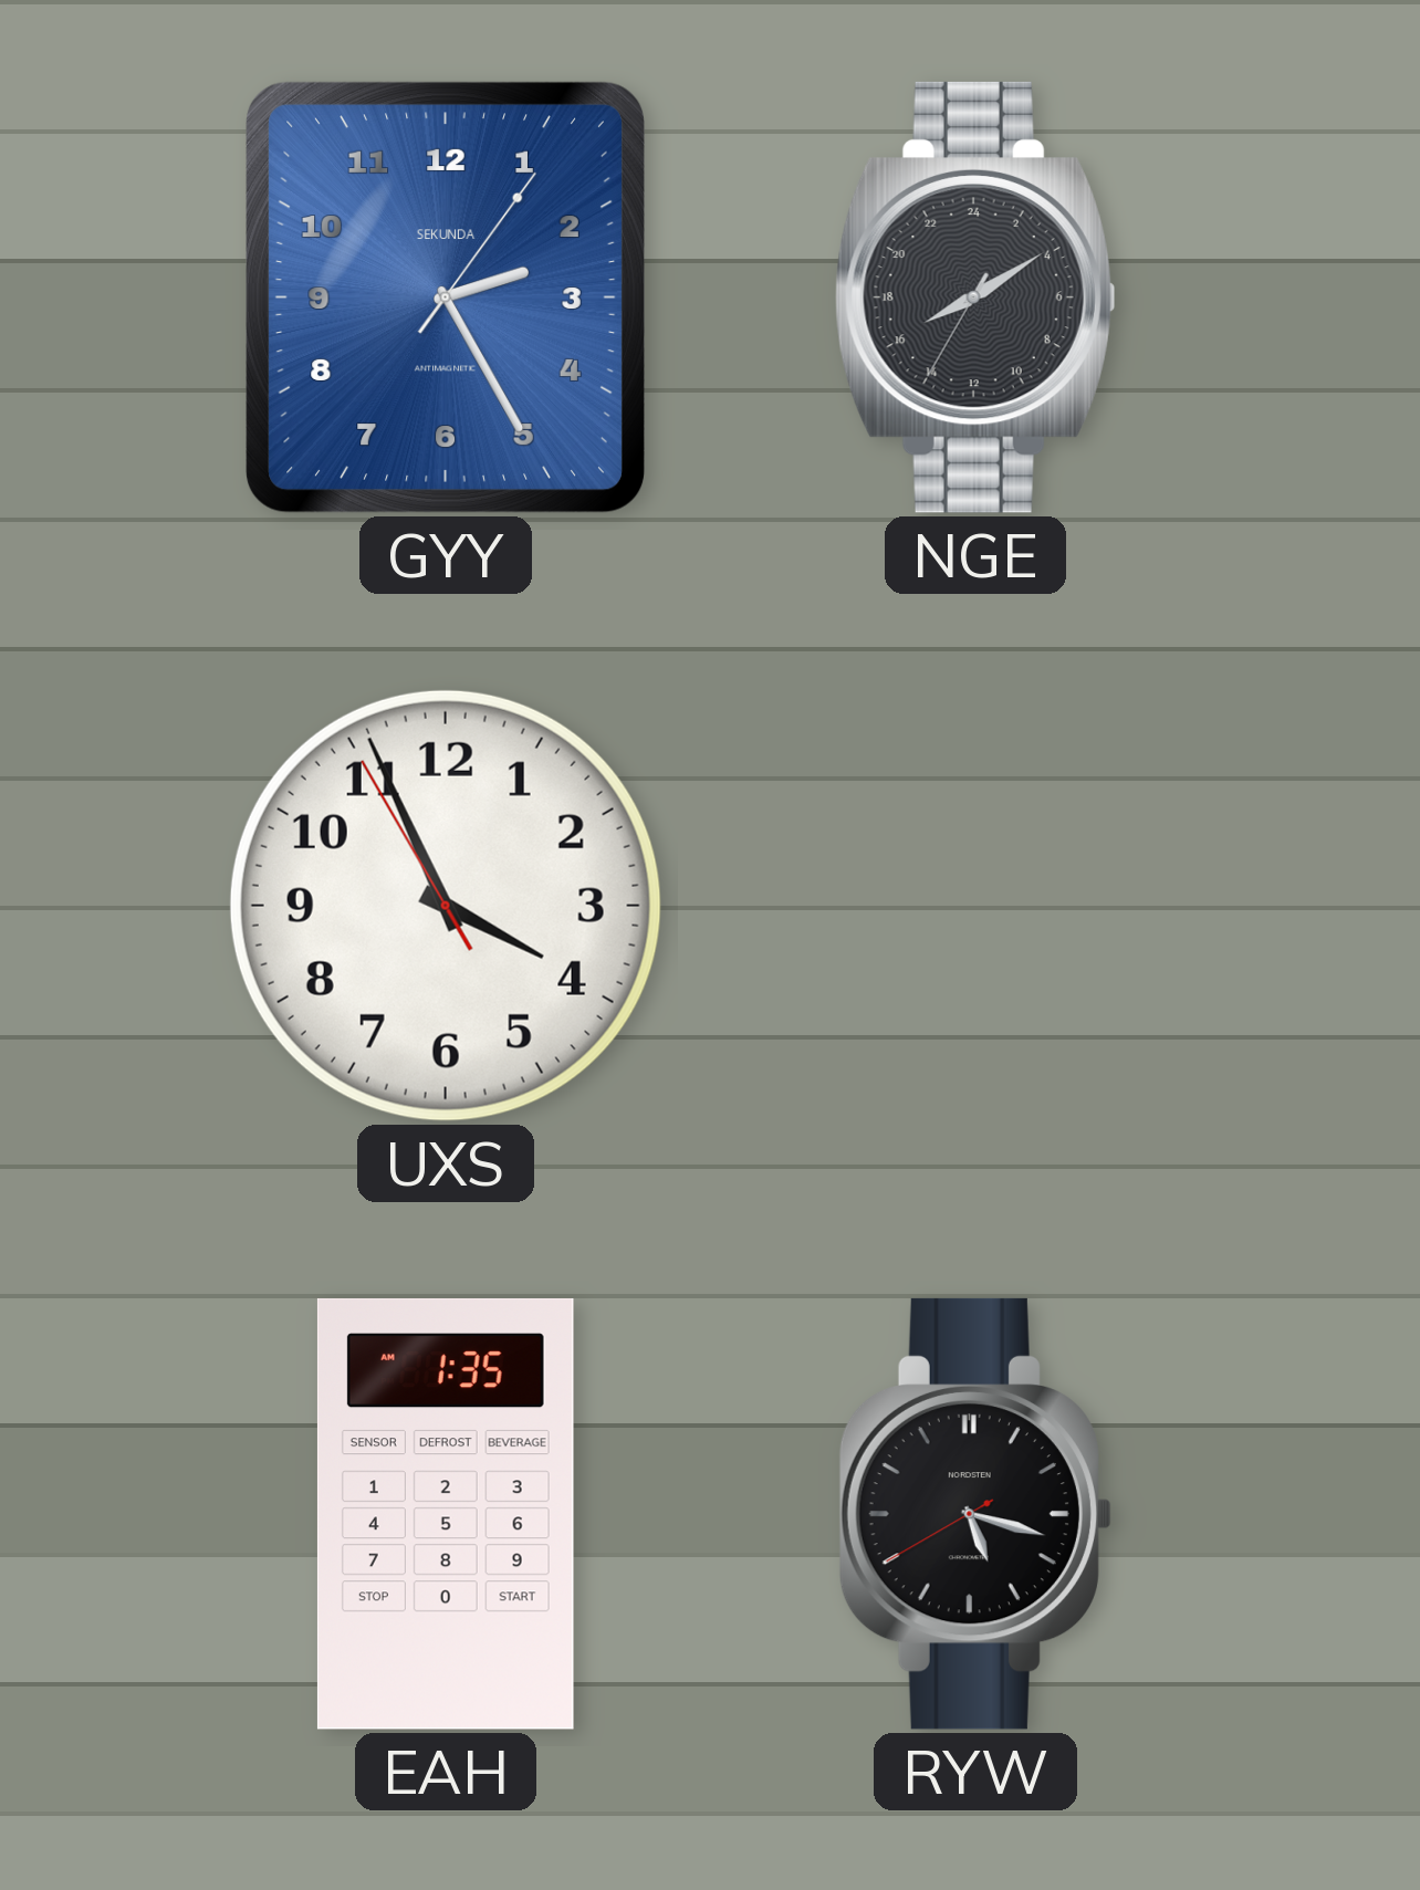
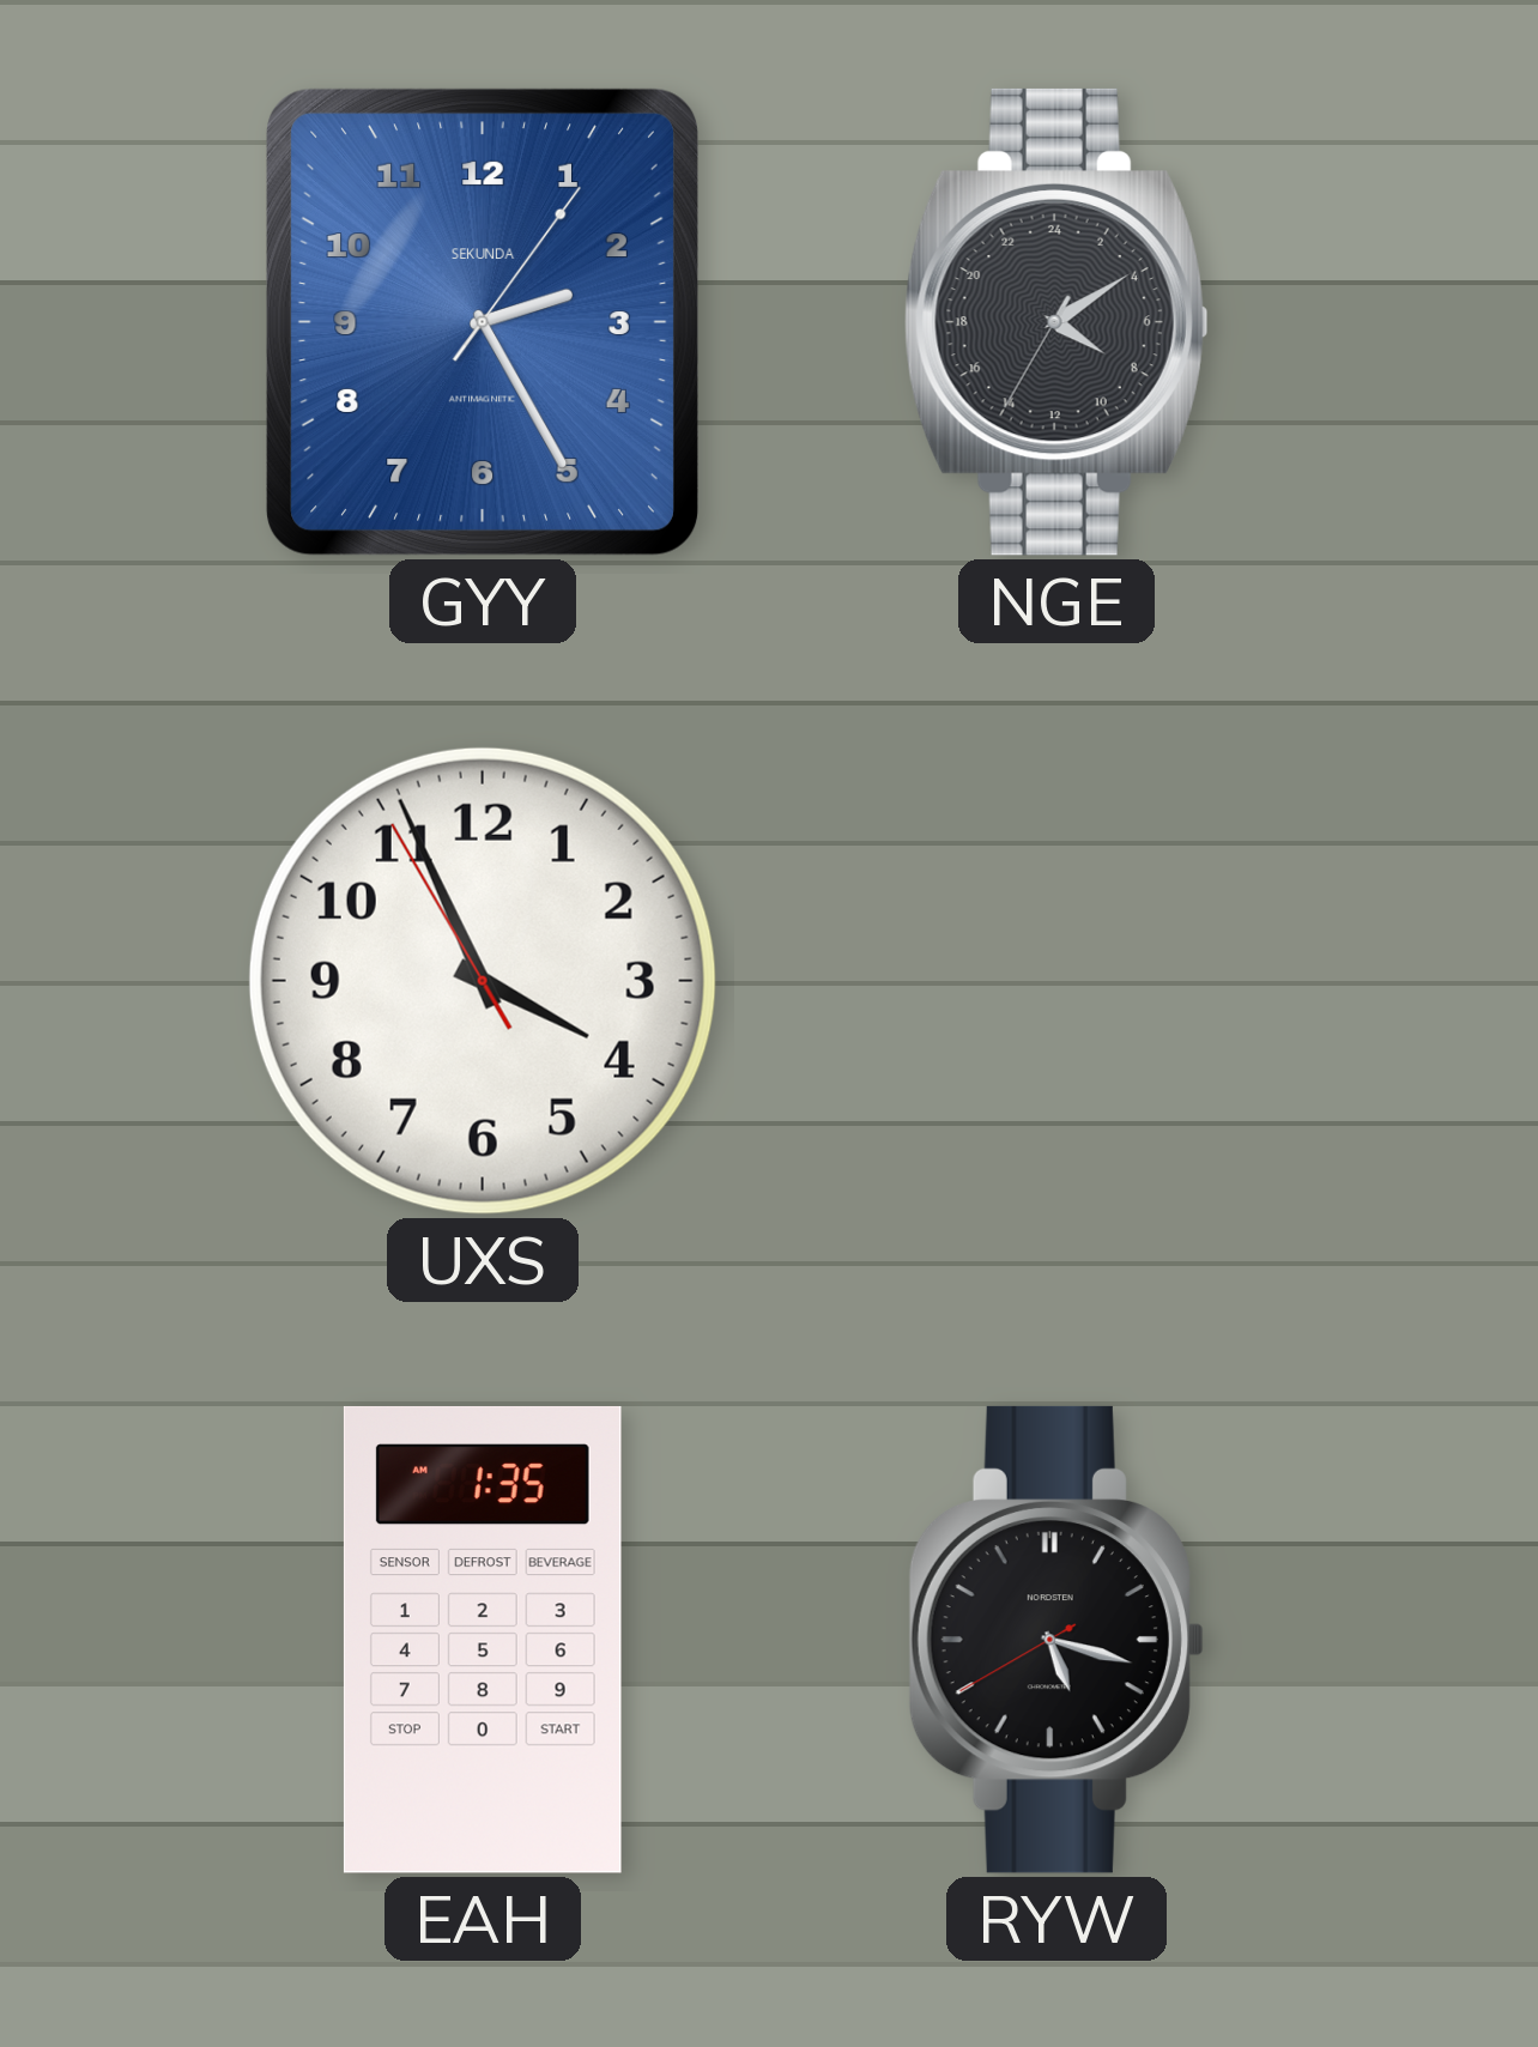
NGE: 16:09 -> 8:09
